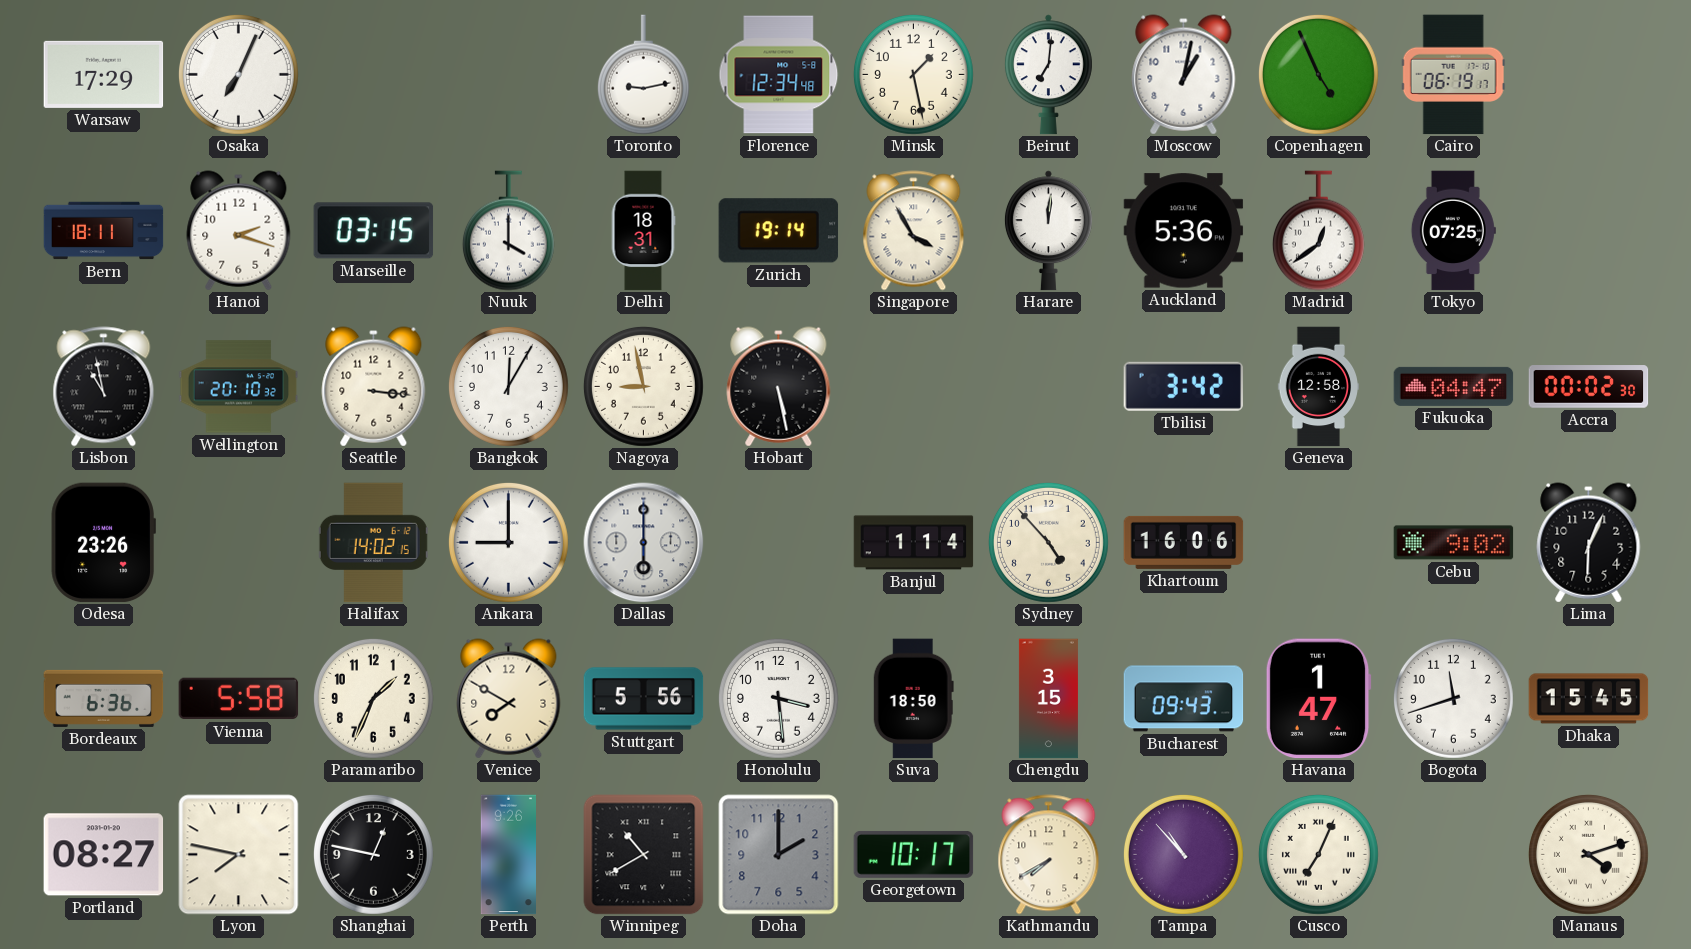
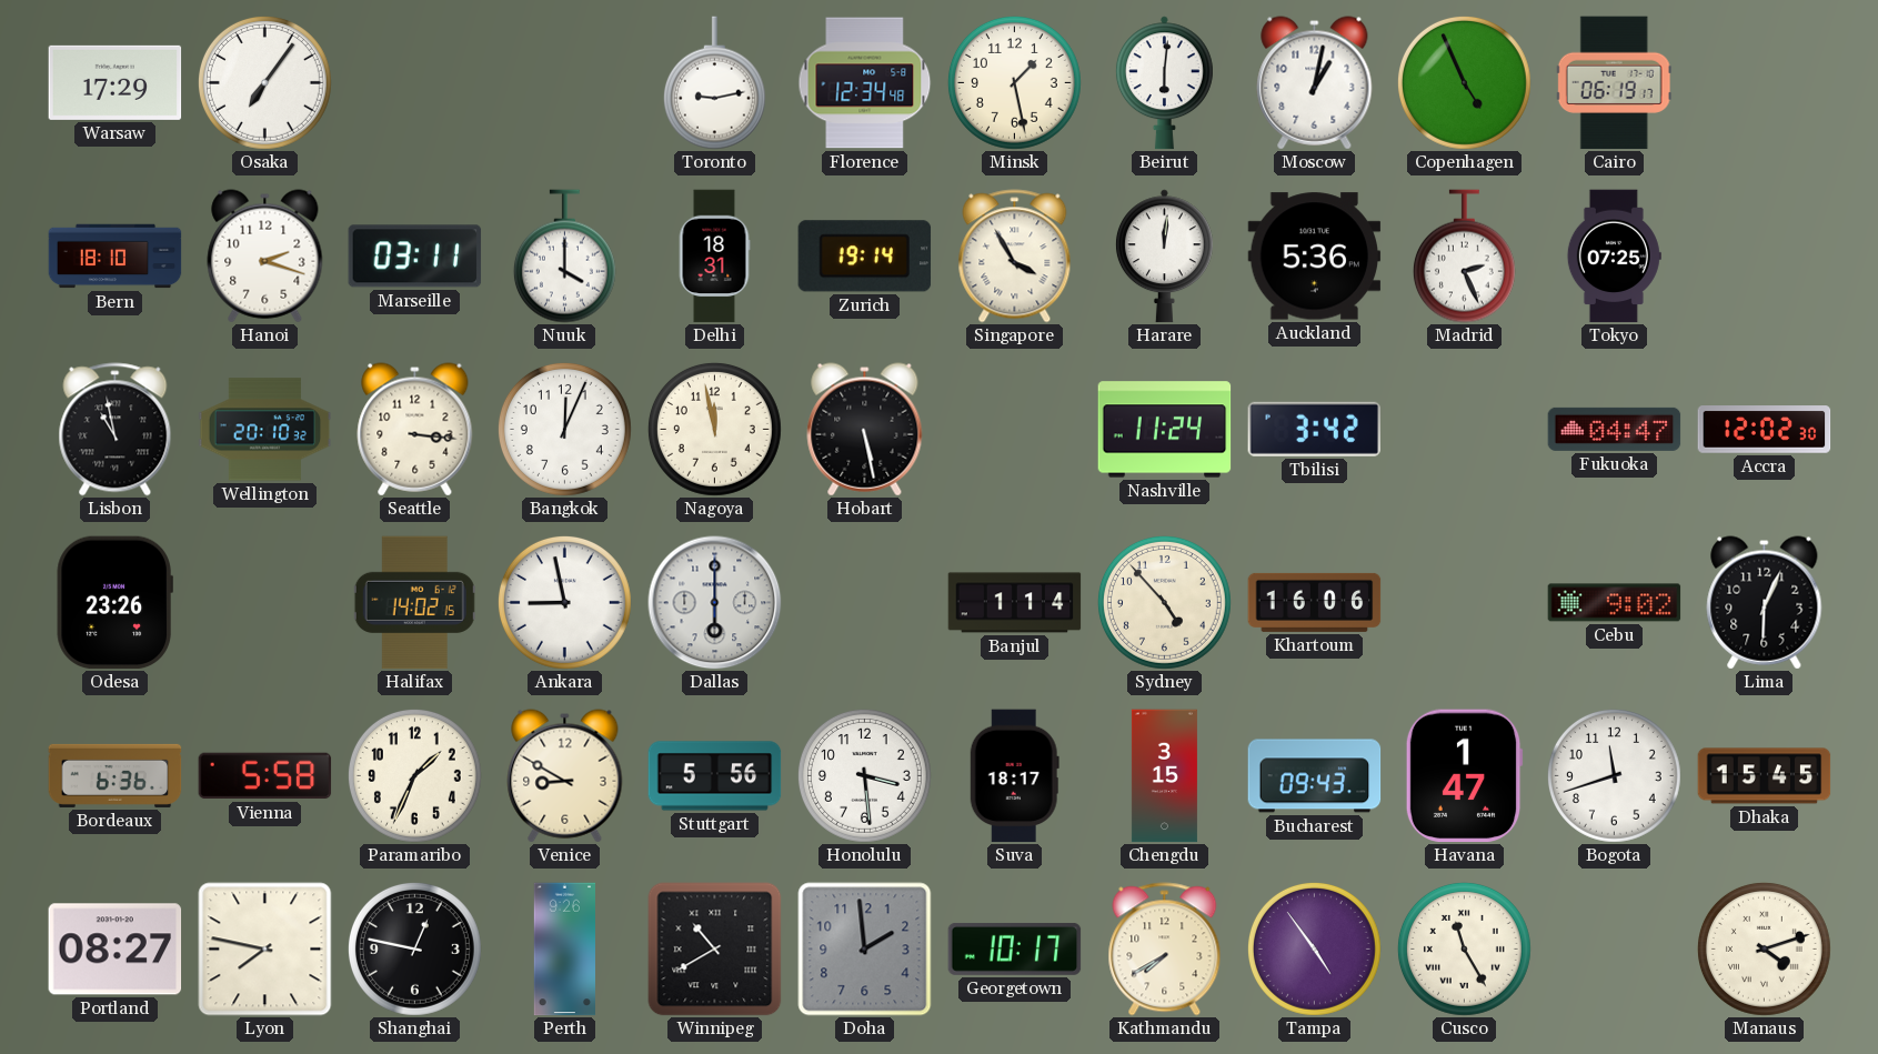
Osaka: 7:04 -> 7:06
Beirut: 7:01 -> 6:01
Bern: 18:11 -> 18:10
Marseille: 03:15 -> 03:11
Madrid: 12:39 -> 2:26
Bangkok: 12:05 -> 12:04
Nagoya: 8:58 -> 11:58
Nashville: none -> 11:24
Geneva: 12:58 -> none
Accra: 00:02 -> 12:02
Ankara: 9:00 -> 8:58
Venice: 7:50 -> 8:50
Suva: 18:50 -> 18:17
Doha: 2:00 -> 1:59
Tampa: 10:53 -> 4:54
Cusco: 7:04 -> 11:25
